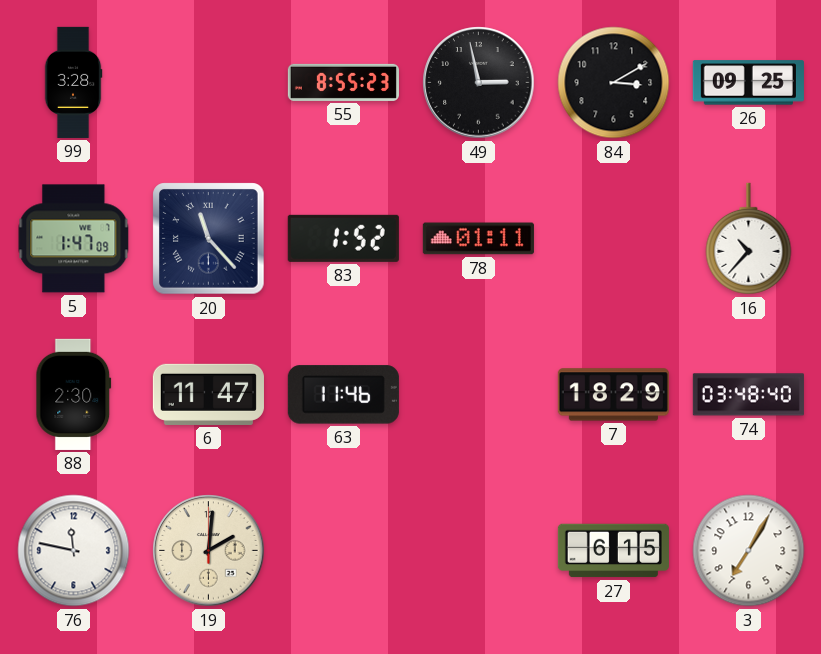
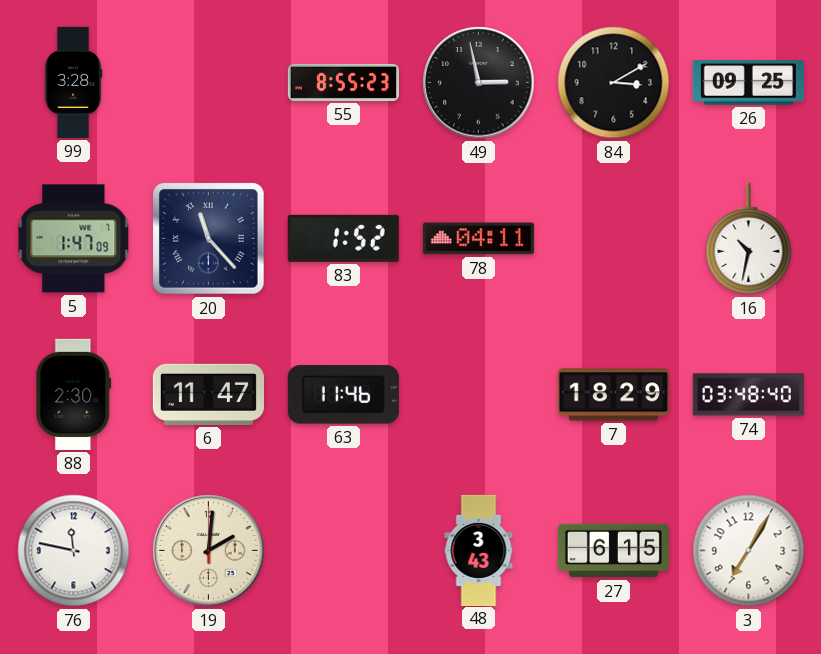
78: 01:11 -> 04:11
16: 10:37 -> 10:32
48: none -> 3:43
